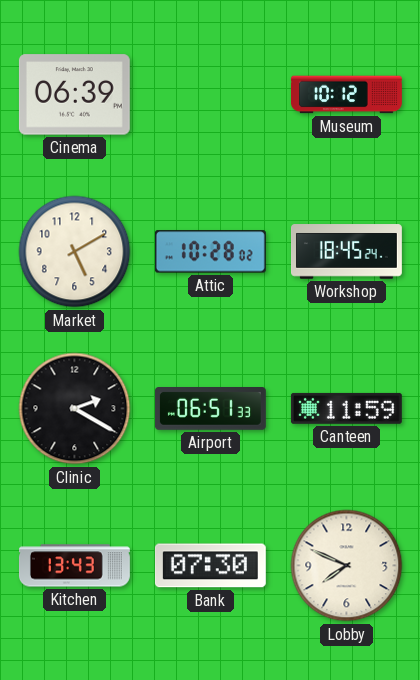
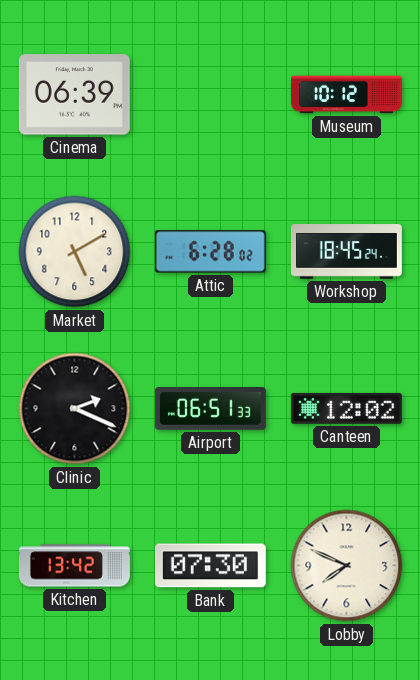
Attic: 10:28 -> 6:28
Clinic: 2:20 -> 2:19
Canteen: 11:59 -> 12:02
Kitchen: 13:43 -> 13:42
